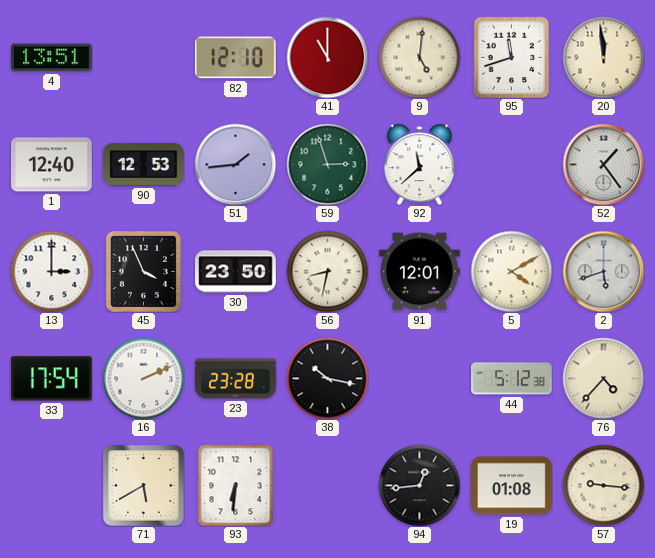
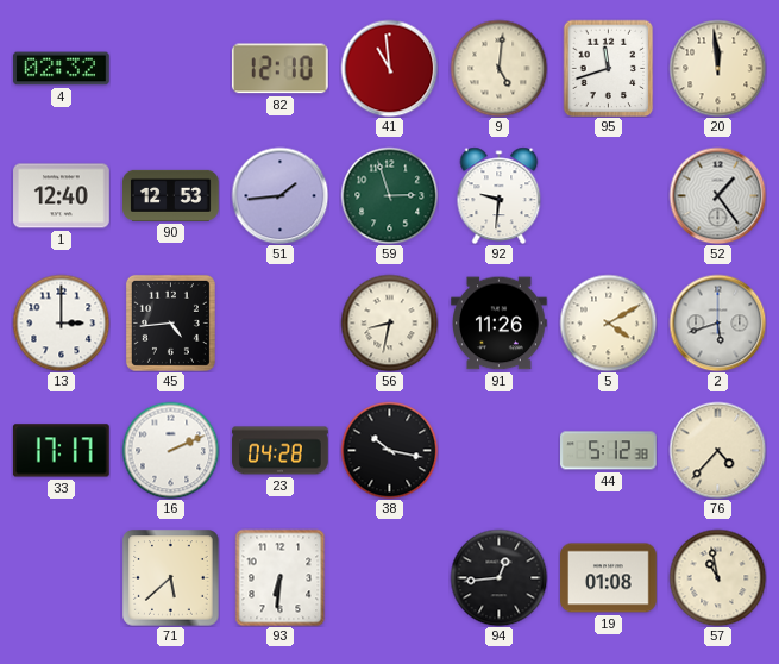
4: 13:51 -> 02:32
41: 11:00 -> 10:59
92: 11:38 -> 9:31
45: 3:56 -> 4:44
30: 23:50 -> none
91: 12:01 -> 11:26
33: 17:54 -> 17:17
23: 23:28 -> 04:28
71: 5:40 -> 5:38
57: 9:16 -> 10:58
